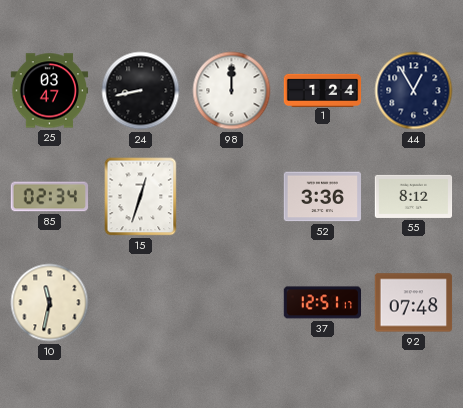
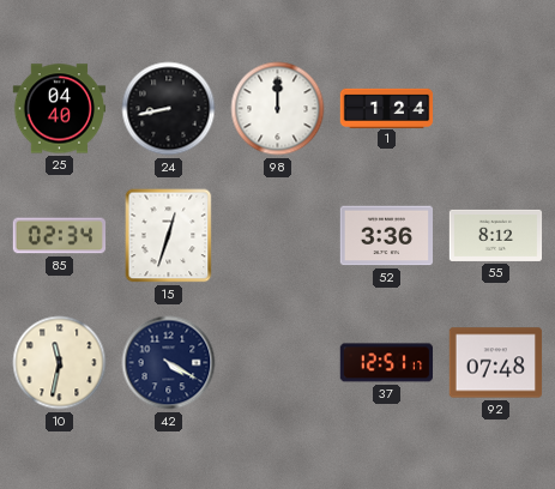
25: 03:47 -> 04:40
44: 12:55 -> none
42: none -> 4:20
